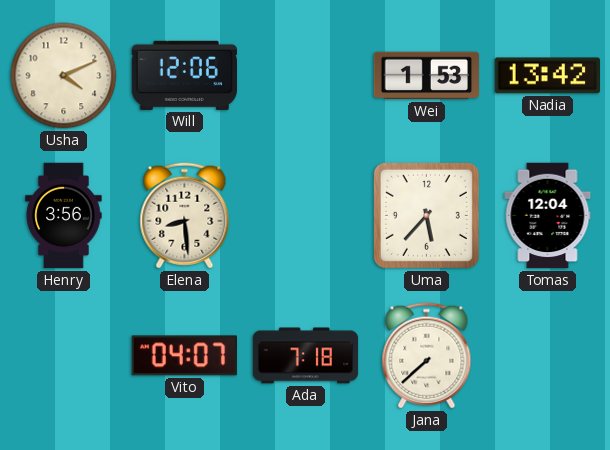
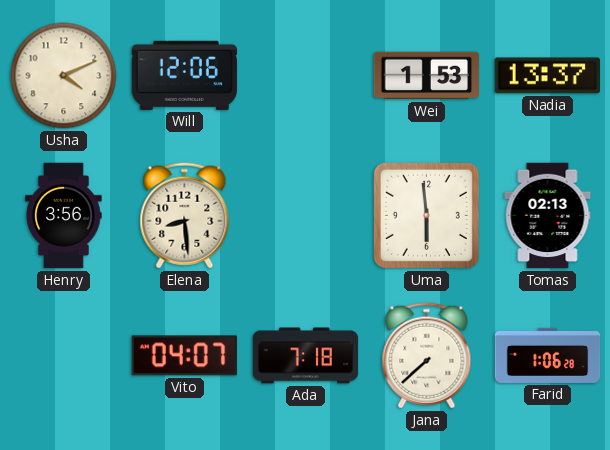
Nadia: 13:42 -> 13:37
Uma: 5:37 -> 5:59
Tomas: 12:04 -> 02:13
Farid: none -> 1:06
